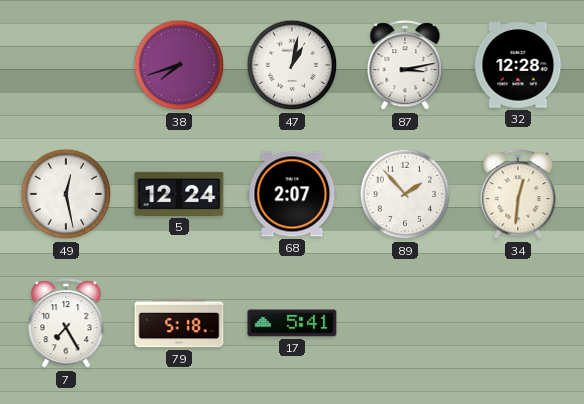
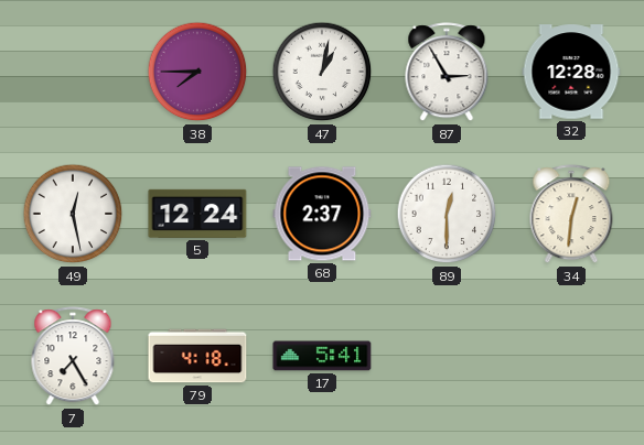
38: 7:42 -> 7:45
87: 3:13 -> 2:55
68: 2:07 -> 2:37
89: 1:53 -> 12:30
79: 5:18 -> 4:18
